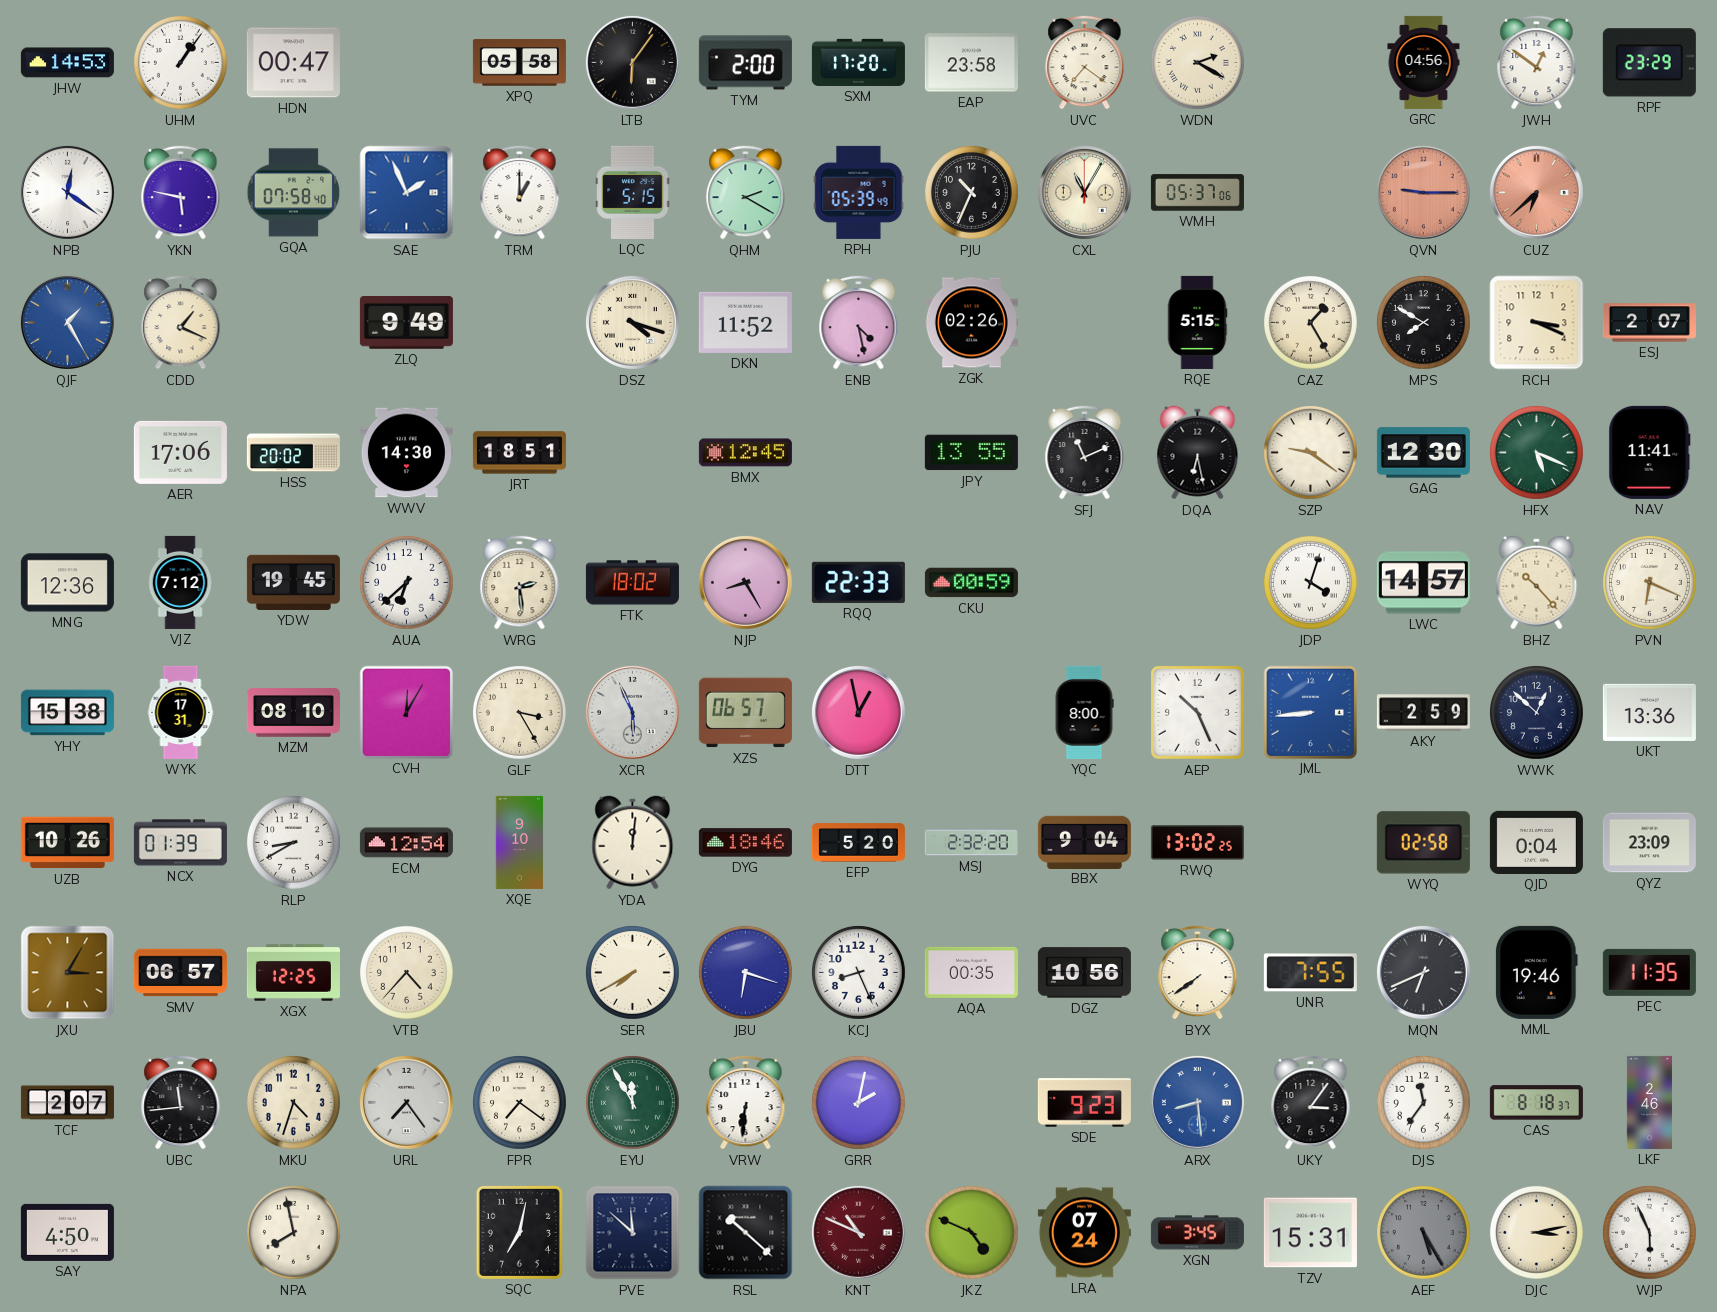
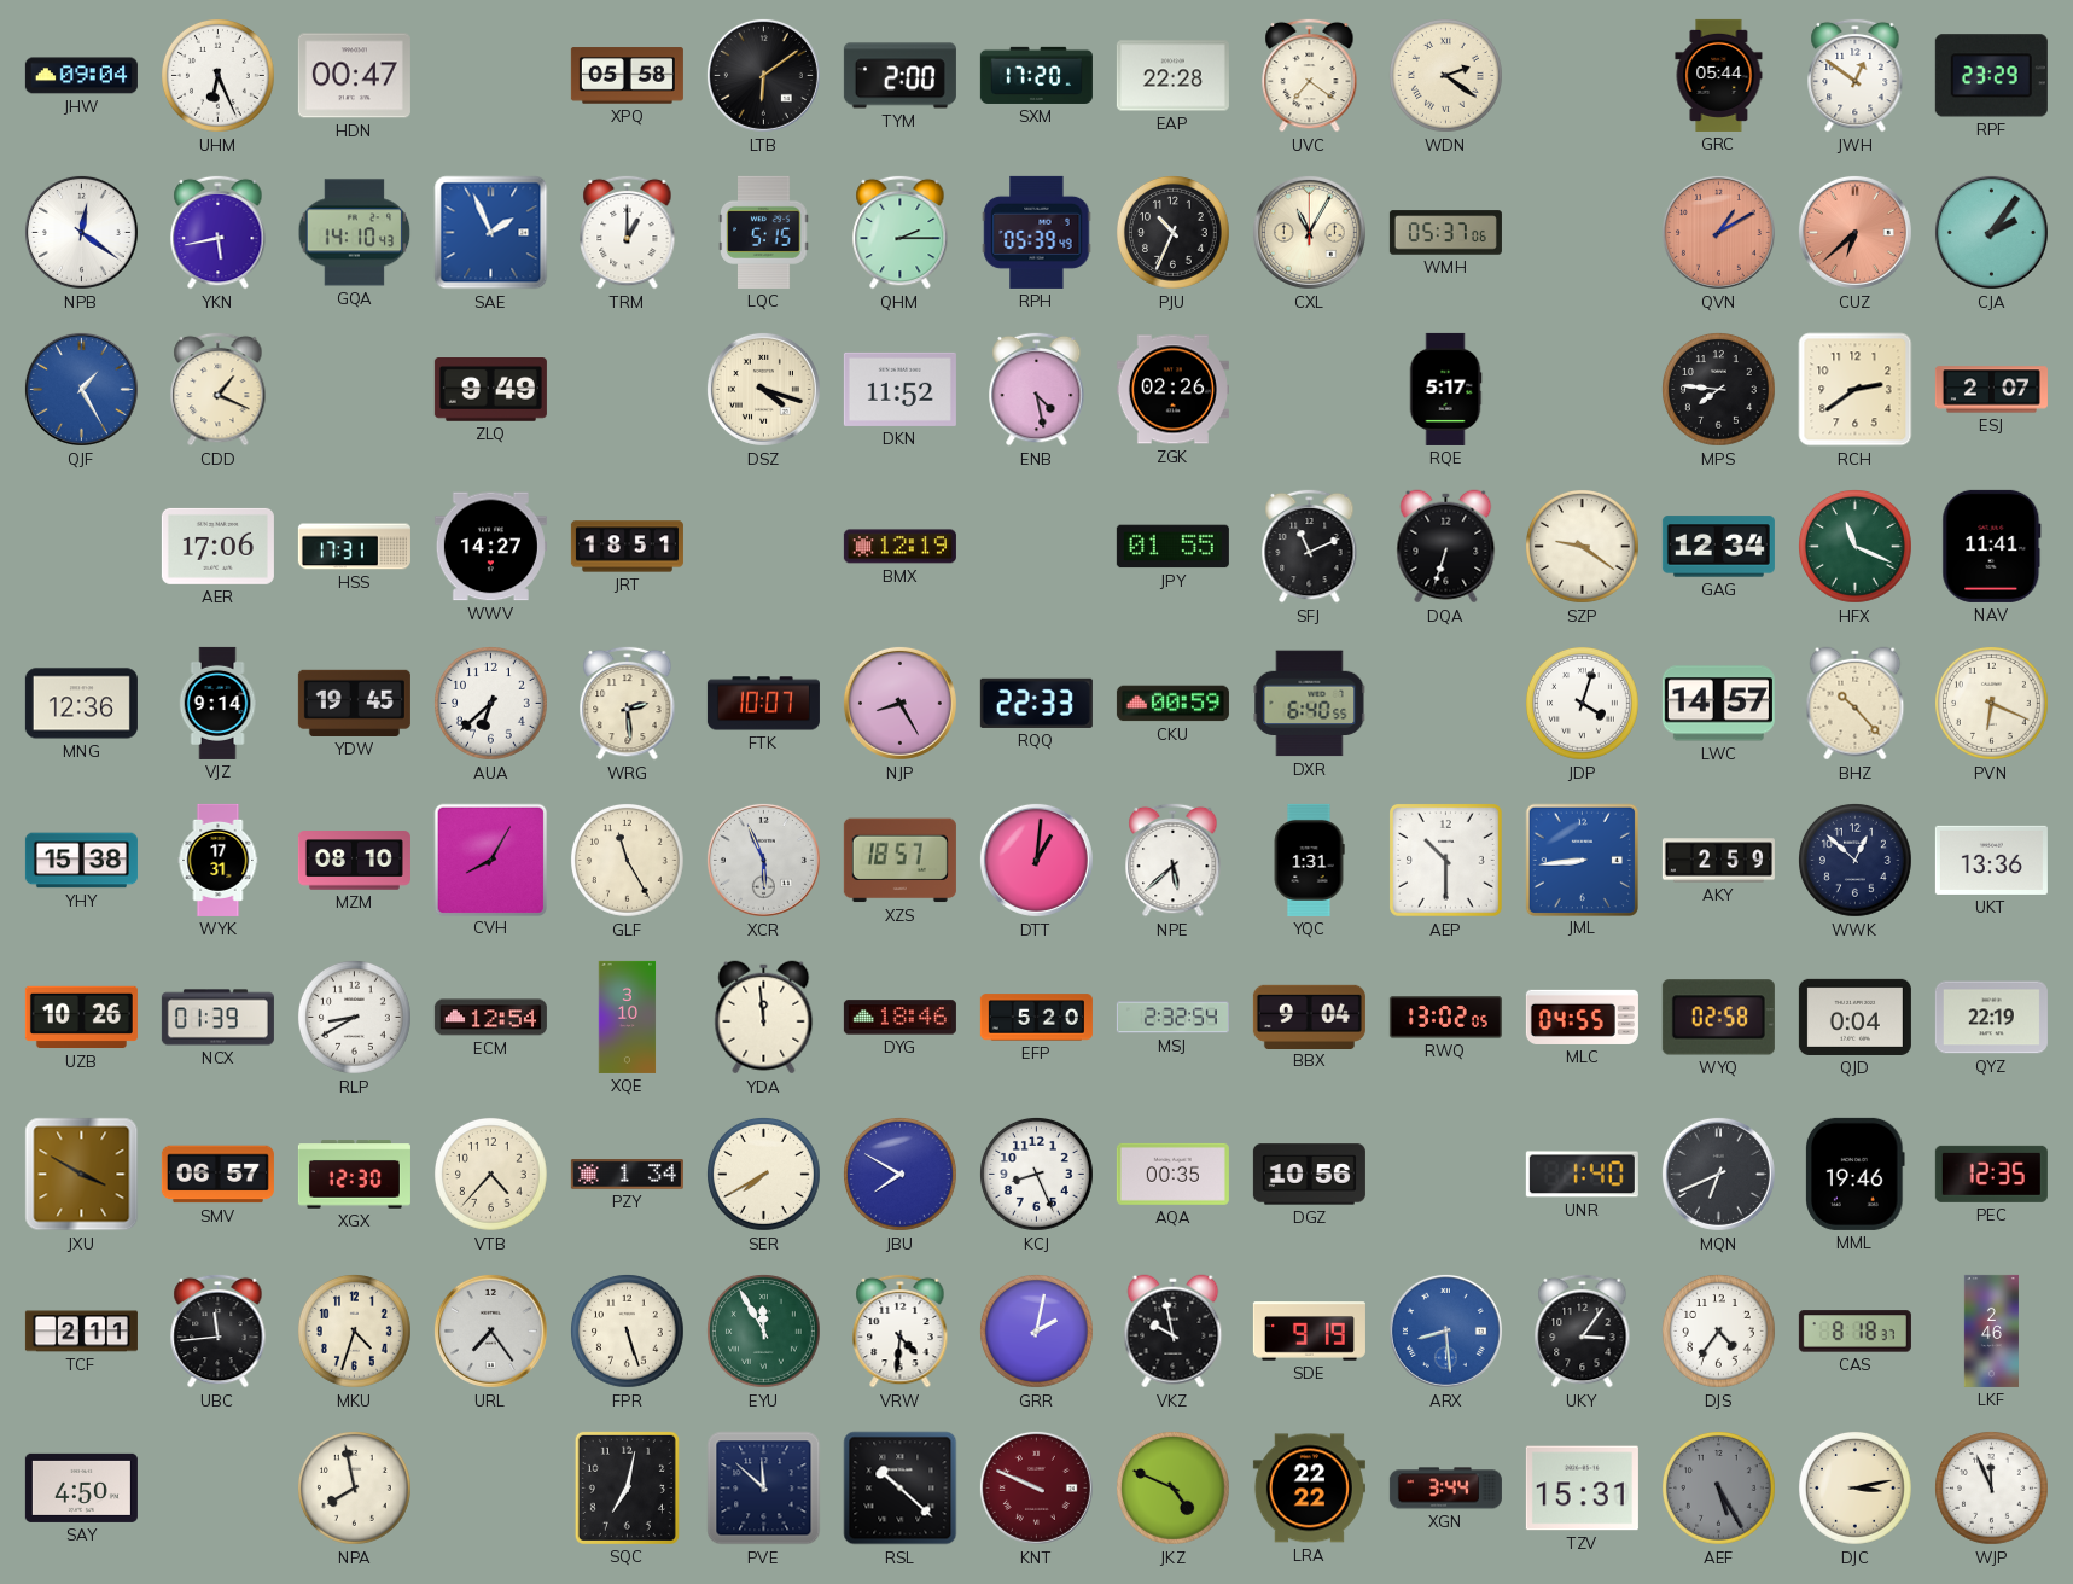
JHW: 14:53 -> 09:04
UHM: 1:06 -> 6:26
LTB: 6:06 -> 6:09
EAP: 23:58 -> 22:28
WDN: 2:20 -> 2:21
GRC: 04:56 -> 05:44
YKN: 5:47 -> 5:43
GQA: 07:58 -> 14:10
QHM: 2:20 -> 2:15
QVN: 9:15 -> 1:10
CJA: none -> 2:06
RQE: 5:15 -> 5:17
CAZ: 1:25 -> none
MPS: 7:50 -> 7:46
RCH: 3:19 -> 2:39
HSS: 20:02 -> 17:31
WWV: 14:30 -> 14:27
BMX: 12:45 -> 12:19
JPY: 13:55 -> 01:55
DQA: 6:28 -> 6:33
GAG: 12:30 -> 12:34
HFX: 5:19 -> 11:19
VJZ: 7:12 -> 9:14
FTK: 18:02 -> 10:07
DXR: none -> 6:40
CVH: 12:05 -> 8:05
GLF: 3:25 -> 11:25
XZS: 06:57 -> 18:57
DTT: 12:58 -> 1:01
NPE: none -> 5:38
YQC: 8:00 -> 1:31
AEP: 10:26 -> 10:30
XQE: 9:10 -> 3:10
YDA: 12:01 -> 11:59
MSJ: 2:32:20 -> 2:32:54
RWQ: 13:02:25 -> 13:02:05
MLC: none -> 04:55
QYZ: 23:09 -> 22:19
JXU: 3:05 -> 3:50
XGX: 12:25 -> 12:30
PZY: none -> 1:34
JBU: 6:18 -> 7:50
BYX: 7:39 -> none
UNR: 7:55 -> 1:40
PEC: 11:35 -> 12:35
TCF: 2:07 -> 2:11
FPR: 7:21 -> 5:27
VRW: 6:31 -> 4:31
VKZ: none -> 9:58
SDE: 9:23 -> 9:19
DJS: 11:36 -> 4:36
KNT: 10:49 -> 9:49
LRA: 07:24 -> 22:22
XGN: 3:45 -> 3:44
WJP: 5:56 -> 11:56
